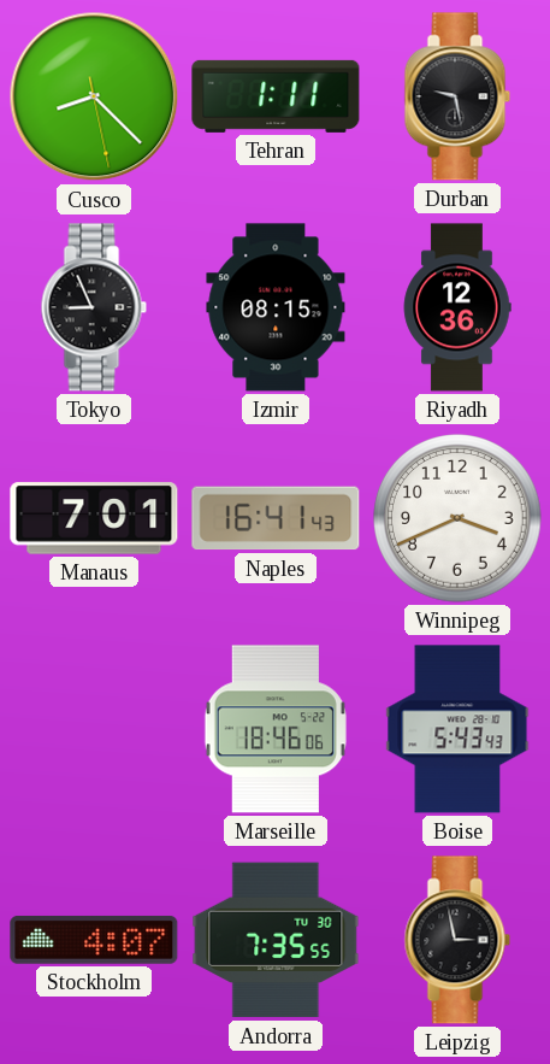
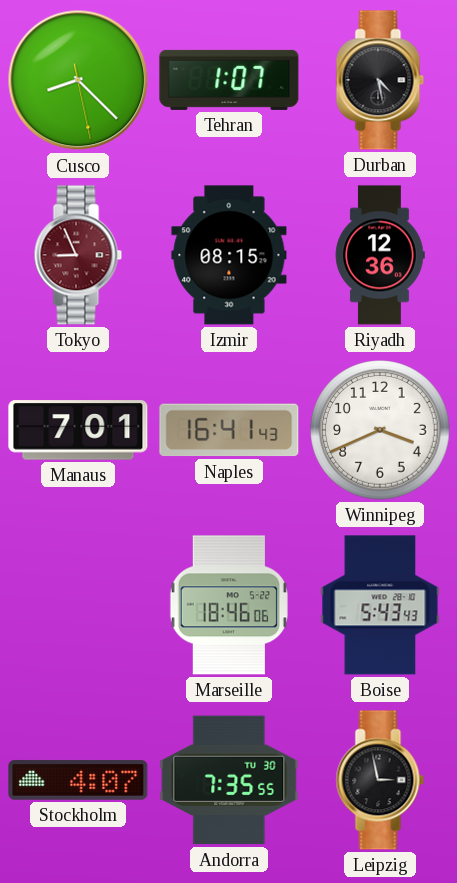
Tehran: 1:11 -> 1:07
Durban: 9:28 -> 4:28
Tokyo dial: black -> burgundy
